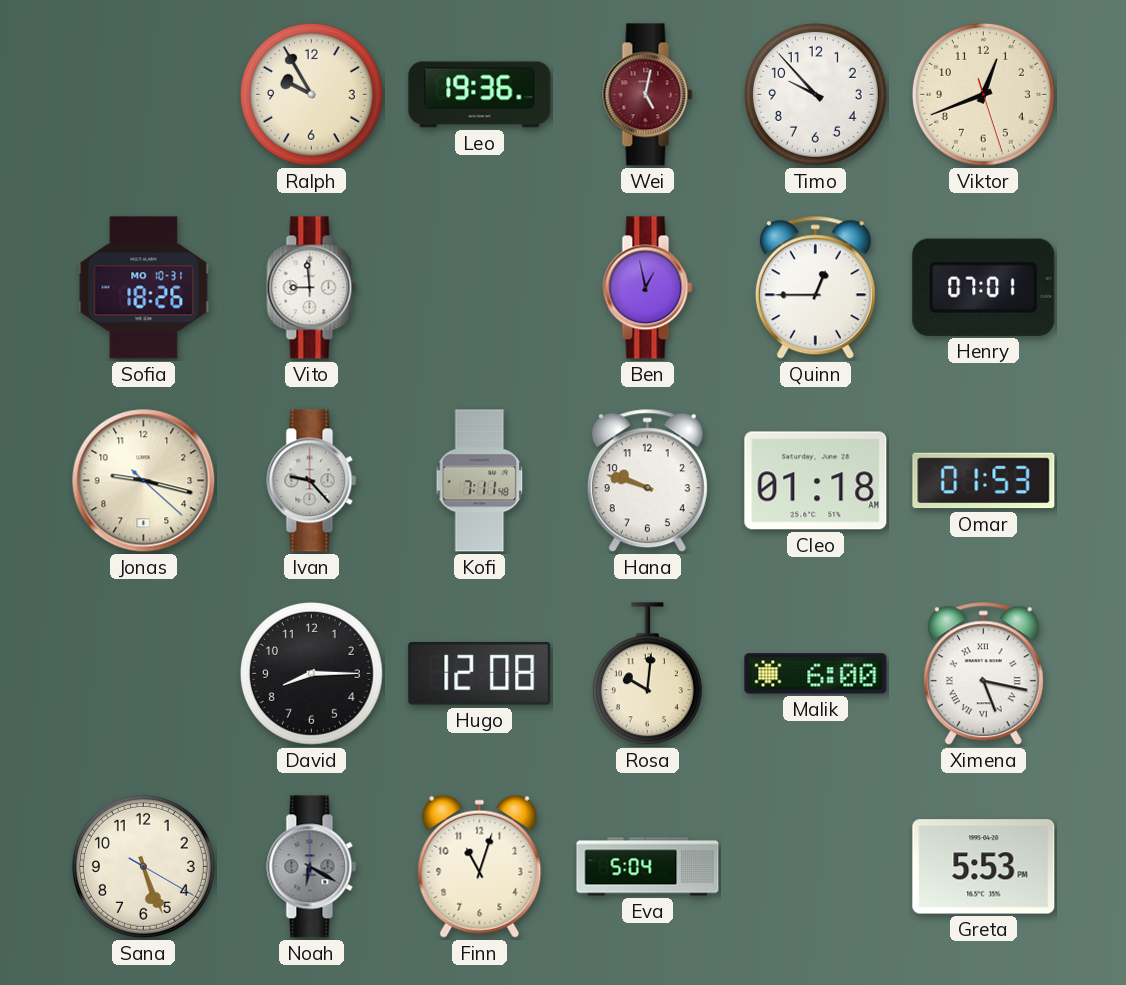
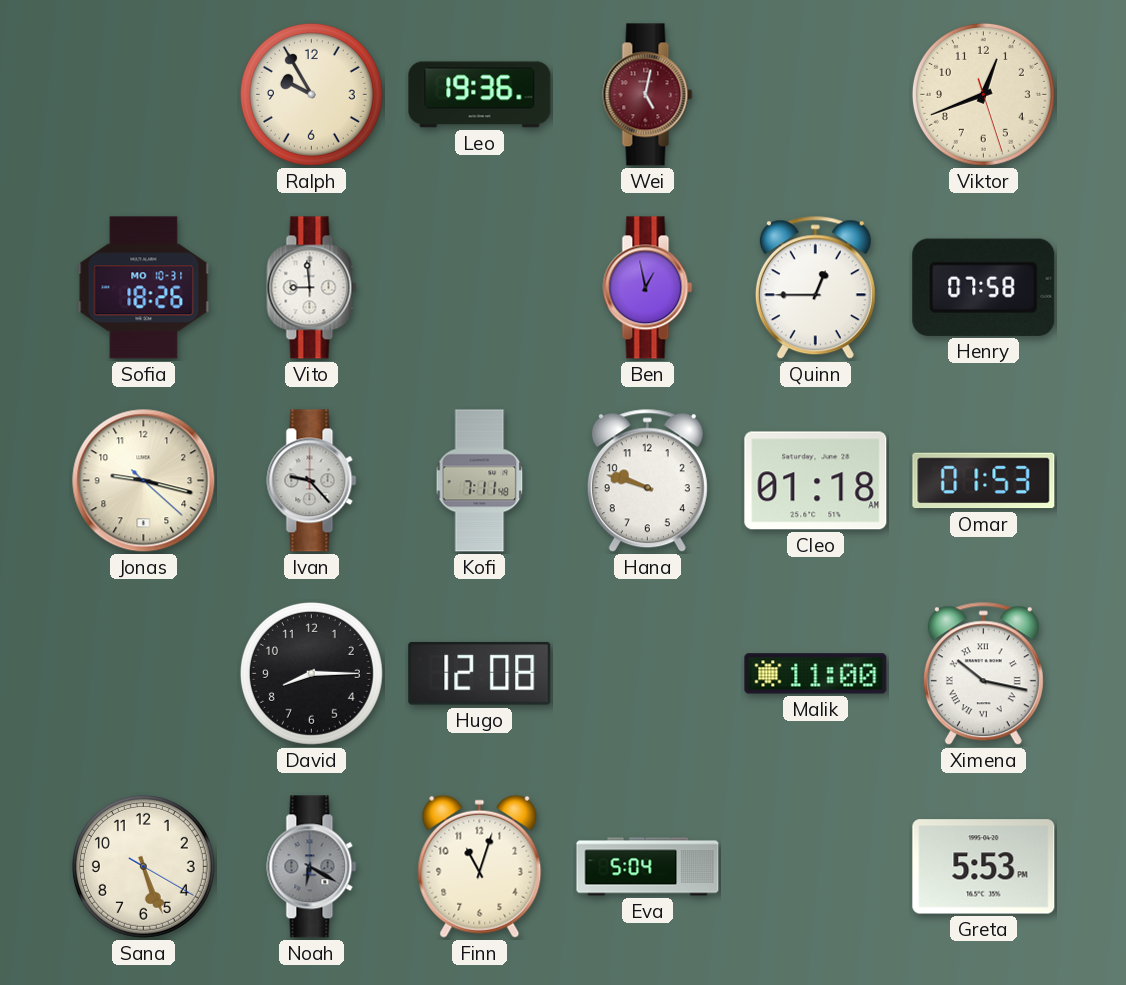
Timo: 9:53 -> none
Henry: 07:01 -> 07:58
Rosa: 10:01 -> none
Malik: 6:00 -> 11:00
Ximena: 5:17 -> 10:17
